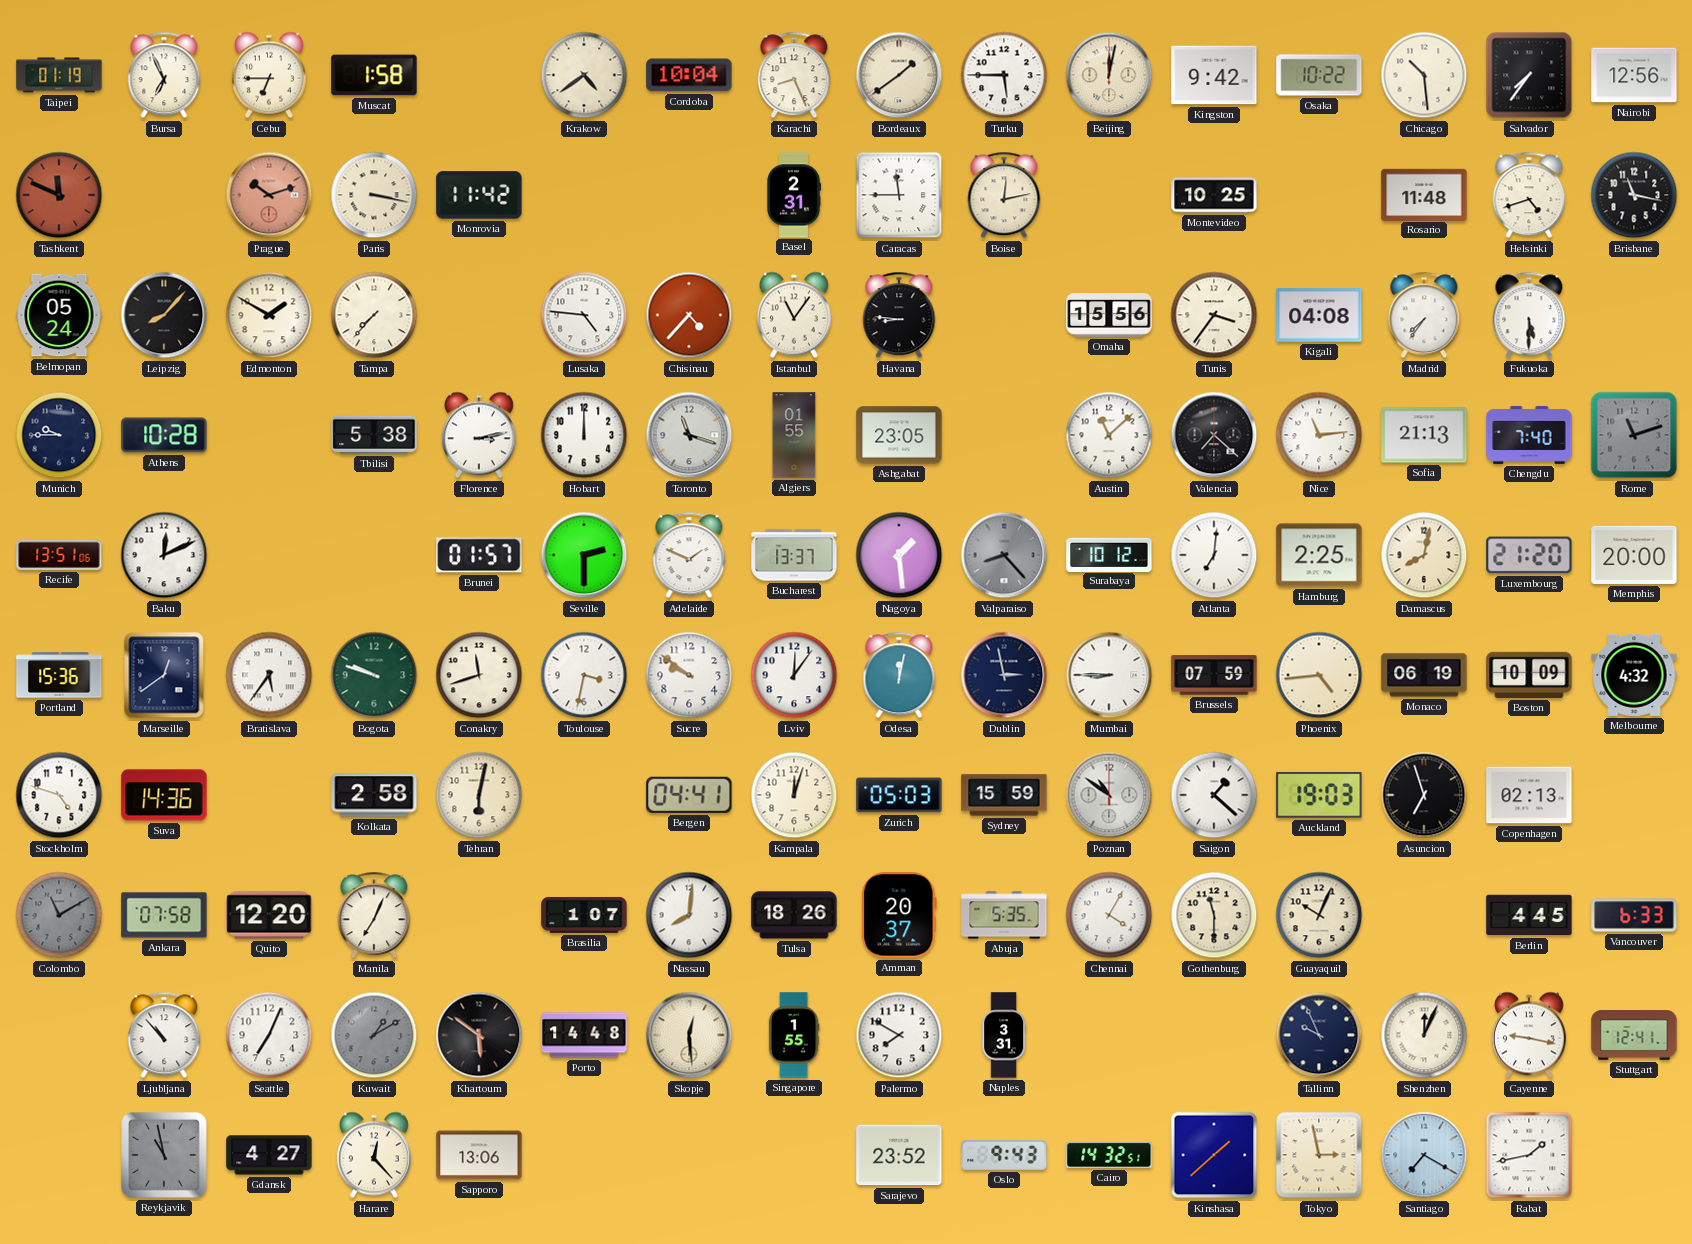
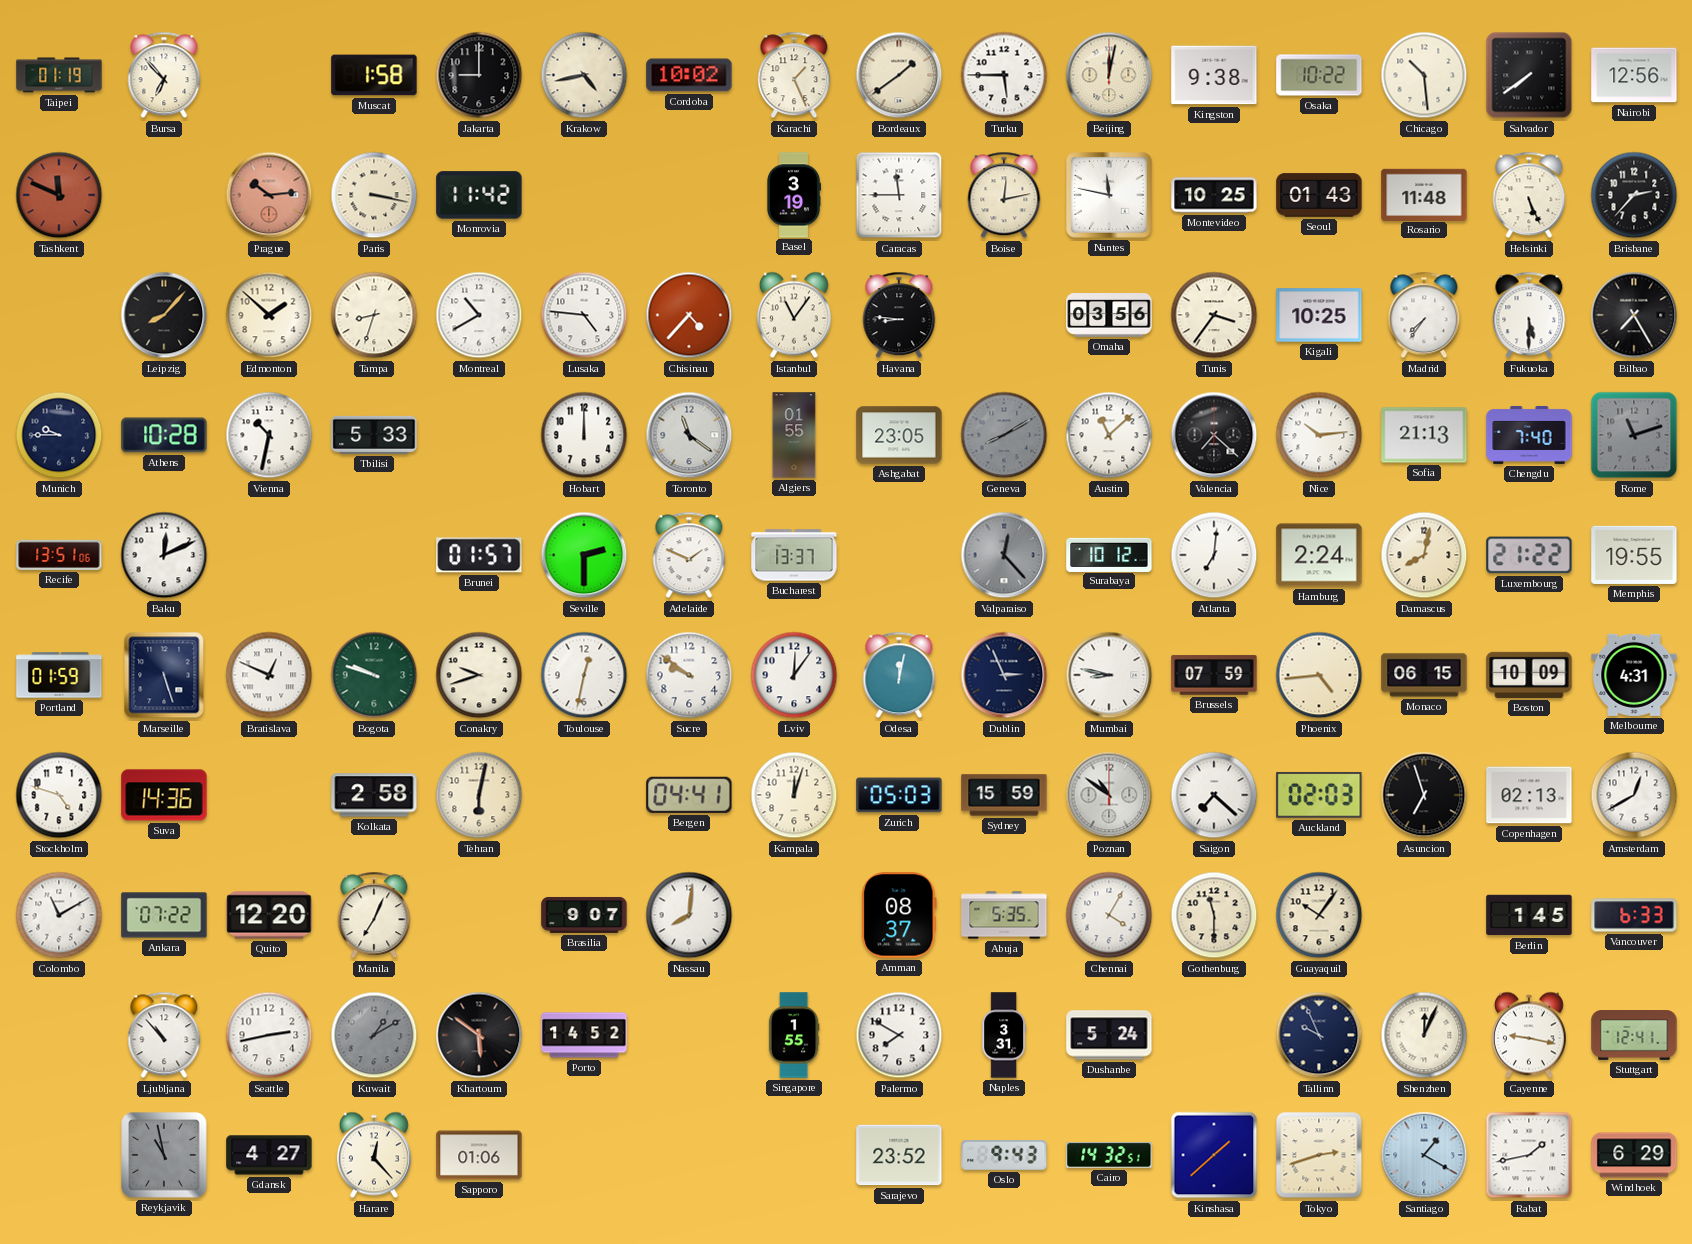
Bursa: 6:56 -> 6:53
Cebu: 6:45 -> none
Jakarta: none -> 9:00
Krakow: 4:39 -> 4:43
Cordoba: 10:04 -> 10:02
Karachi: 8:26 -> 1:26
Kingston: 9:42 -> 9:38
Salvador: 7:36 -> 7:39
Prague: 10:12 -> 10:14
Basel: 2:31 -> 3:19
Nantes: none -> 11:47
Seoul: none -> 01:43
Helsinki: 4:42 -> 5:26
Brisbane: 11:17 -> 2:37
Belmopan: 05:24 -> none
Edmonton: 1:50 -> 1:52
Tampa: 7:37 -> 8:33
Montreal: none -> 10:40
Omaha: 15:56 -> 03:56
Kigali: 04:08 -> 10:25
Bilbao: none -> 7:25
Vienna: none -> 10:32
Tbilisi: 5:38 -> 5:33
Florence: 3:13 -> none
Toronto: 11:18 -> 11:21
Geneva: none -> 8:10
Nice: 11:14 -> 10:14
Nagoya: 1:29 -> none
Valparaiso: 8:23 -> 12:23
Hamburg: 2:25 -> 2:24
Luxembourg: 21:20 -> 21:22
Memphis: 20:00 -> 19:55
Portland: 15:36 -> 01:59
Marseille: 12:39 -> 5:27
Bratislava: 5:36 -> 12:49
Conakry: 11:42 -> 9:42
Toulouse: 3:32 -> 12:32
Dublin: 2:58 -> 2:56
Mumbai: 8:45 -> 8:47
Monaco: 06:19 -> 06:15
Melbourne: 4:32 -> 4:31
Saigon: 1:22 -> 7:22
Auckland: 19:03 -> 02:03
Amsterdam: none -> 12:40
Colombo dial: grey -> white
Ankara: 07:58 -> 07:22
Brasilia: 1:07 -> 9:07
Tulsa: 18:26 -> none
Amman: 20:37 -> 08:37
Guayaquil: 10:04 -> 10:06
Berlin: 4:45 -> 1:45
Seattle: 7:04 -> 2:43
Porto: 14:48 -> 14:52
Skopje: 12:29 -> none
Dushanbe: none -> 5:24
Sapporo: 13:06 -> 01:06
Tokyo: 2:58 -> 2:42
Santiago: 7:20 -> 1:20
Windhoek: none -> 6:29
